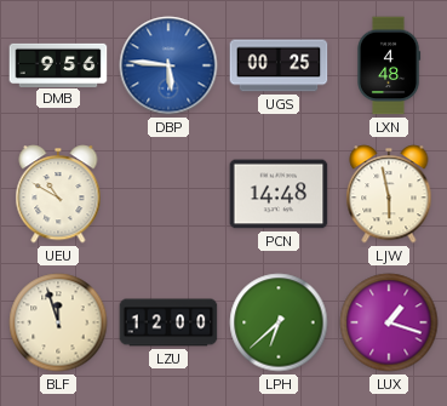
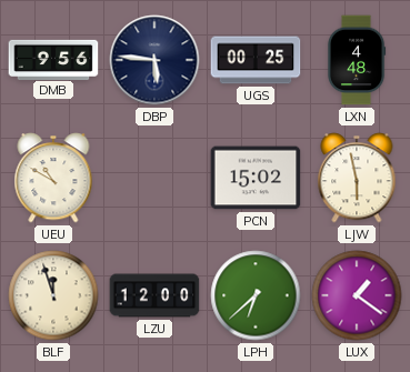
DBP dial: blue -> navy
PCN: 14:48 -> 15:02
LUX: 1:18 -> 1:21
